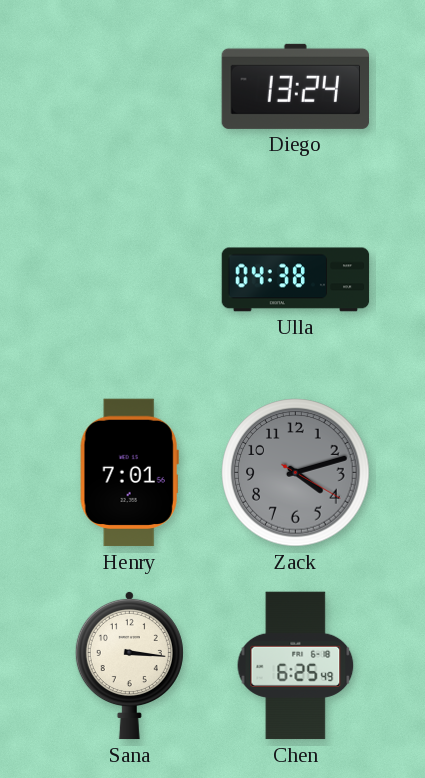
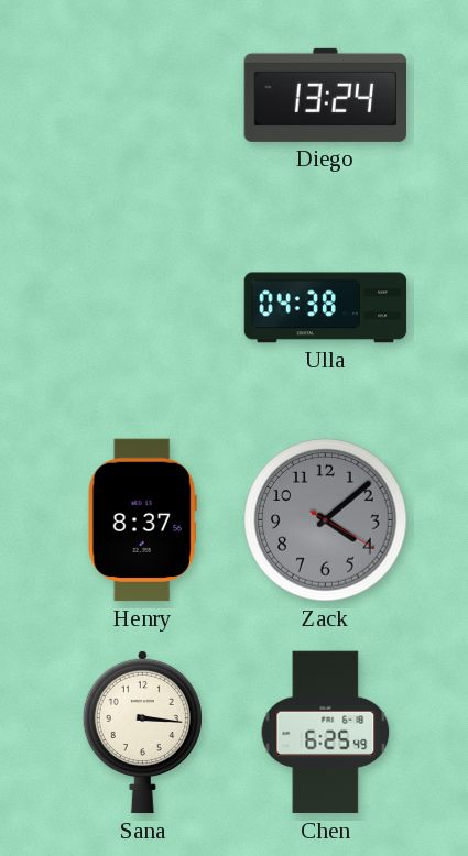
Henry: 7:01 -> 8:37
Zack: 4:12 -> 4:08
